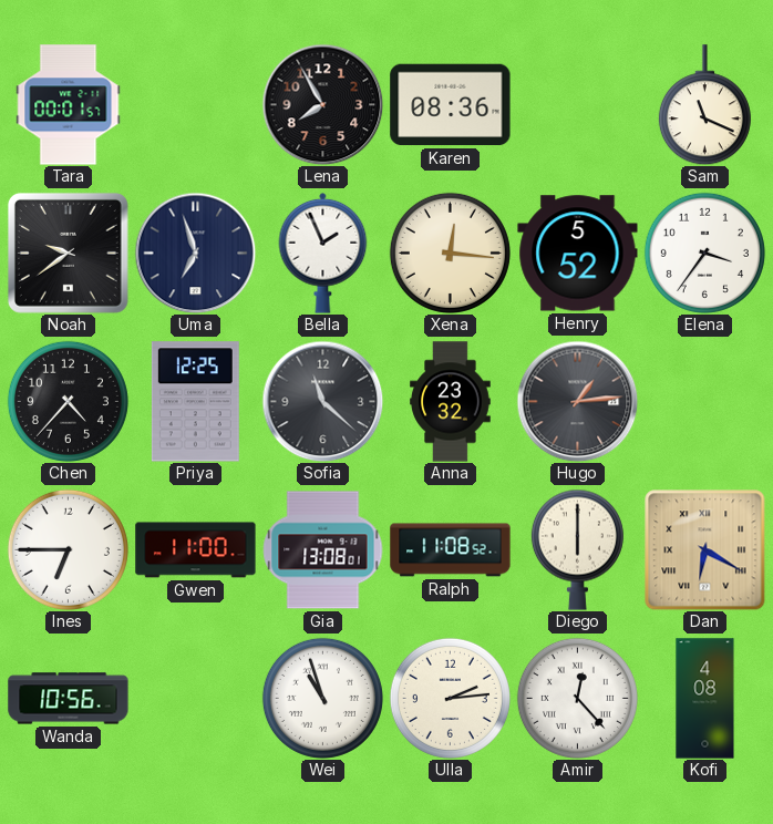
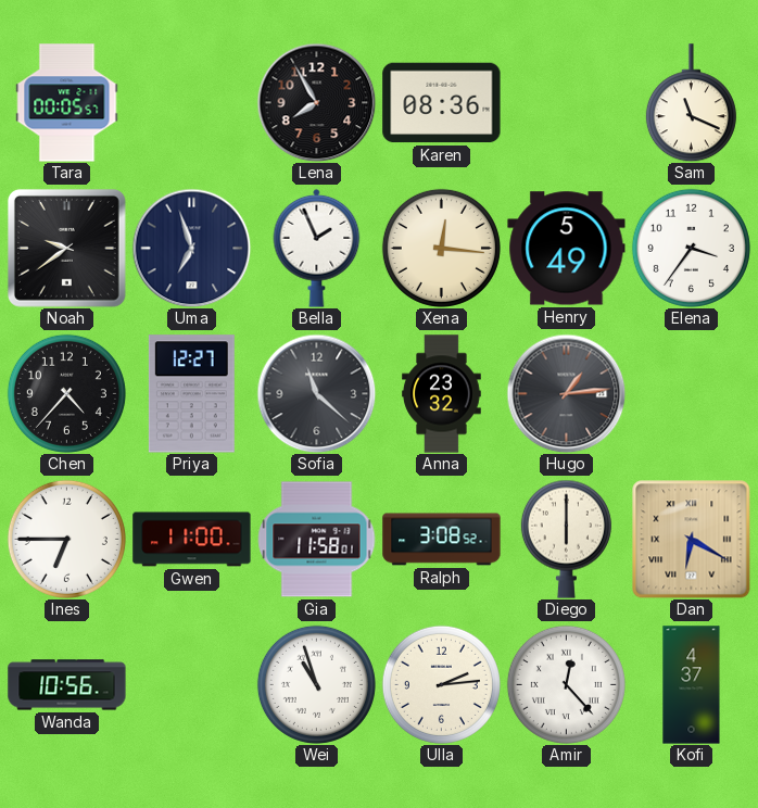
Tara: 00:01 -> 00:05
Henry: 5:52 -> 5:49
Priya: 12:25 -> 12:27
Gia: 13:08 -> 11:58
Ralph: 11:08 -> 3:08
Kofi: 4:08 -> 4:37
